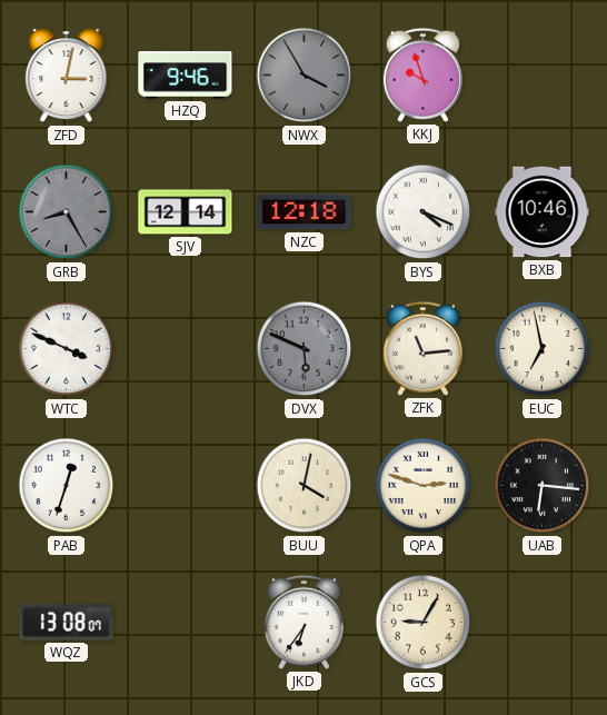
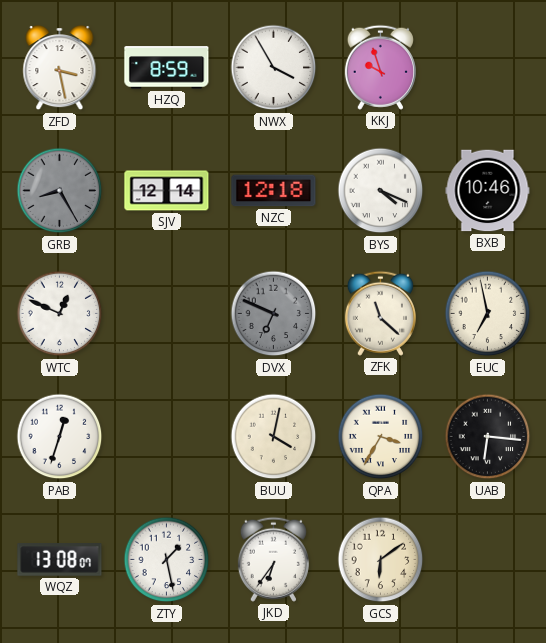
ZFD: 3:02 -> 3:28
HZQ: 9:46 -> 8:59
NWX dial: grey -> white
WTC: 3:49 -> 12:49
DVX: 5:49 -> 6:49
ZFK: 11:14 -> 11:22
QPA: 2:48 -> 3:35
ZTY: none -> 1:28
GCS: 9:05 -> 6:09
